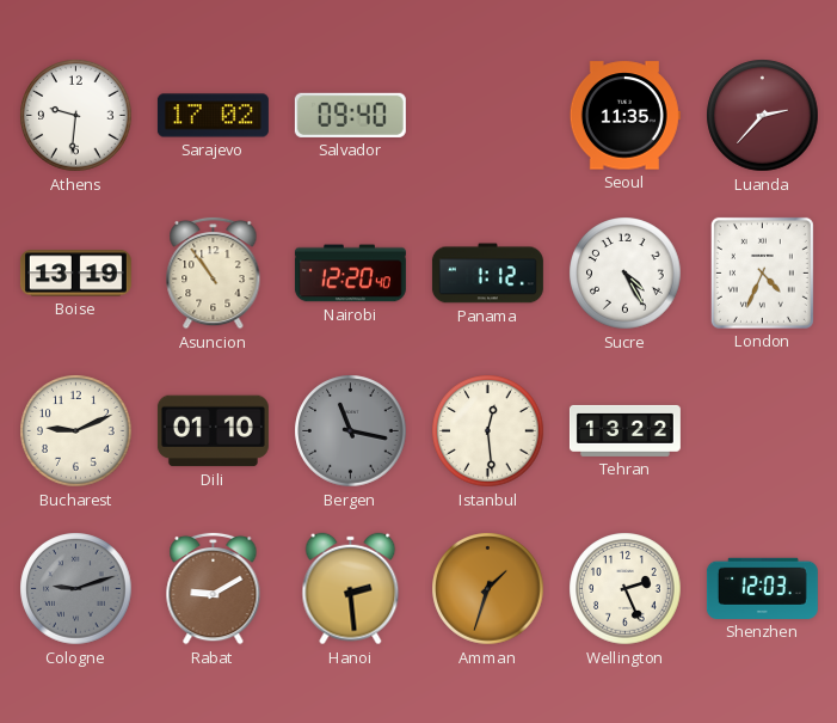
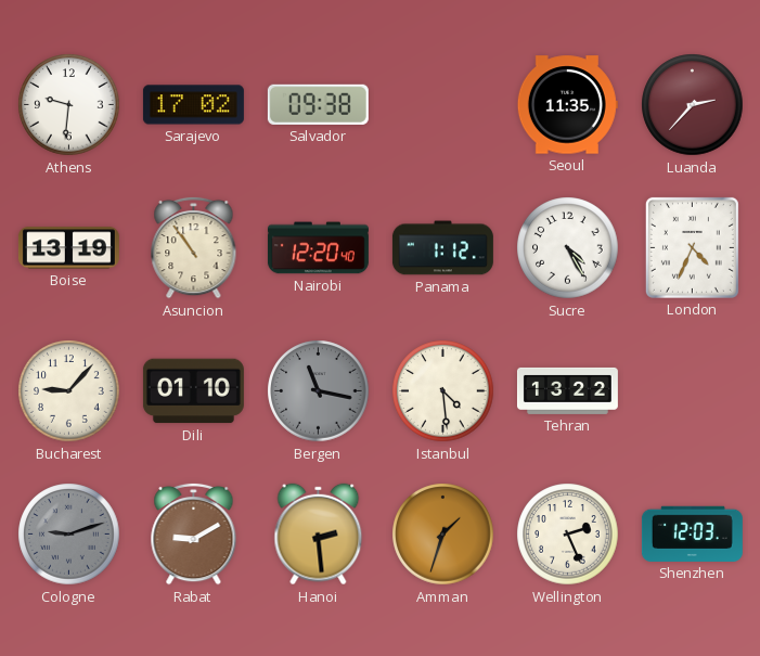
Salvador: 09:40 -> 09:38
Bucharest: 9:11 -> 9:07
Istanbul: 12:29 -> 4:29
